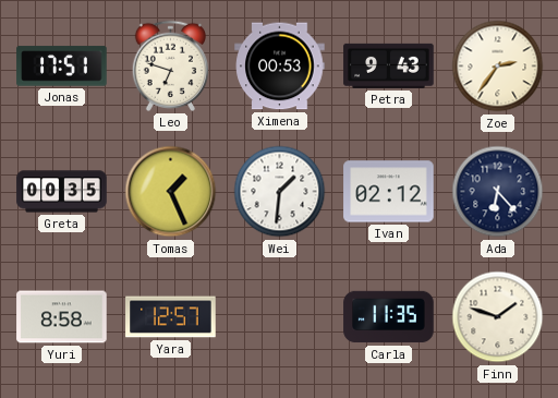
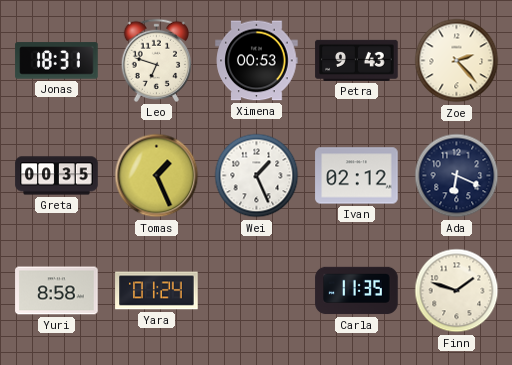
Jonas: 17:51 -> 18:31
Zoe: 2:36 -> 2:23
Wei: 1:31 -> 1:26
Ada: 6:23 -> 6:19
Yara: 12:57 -> 01:24
